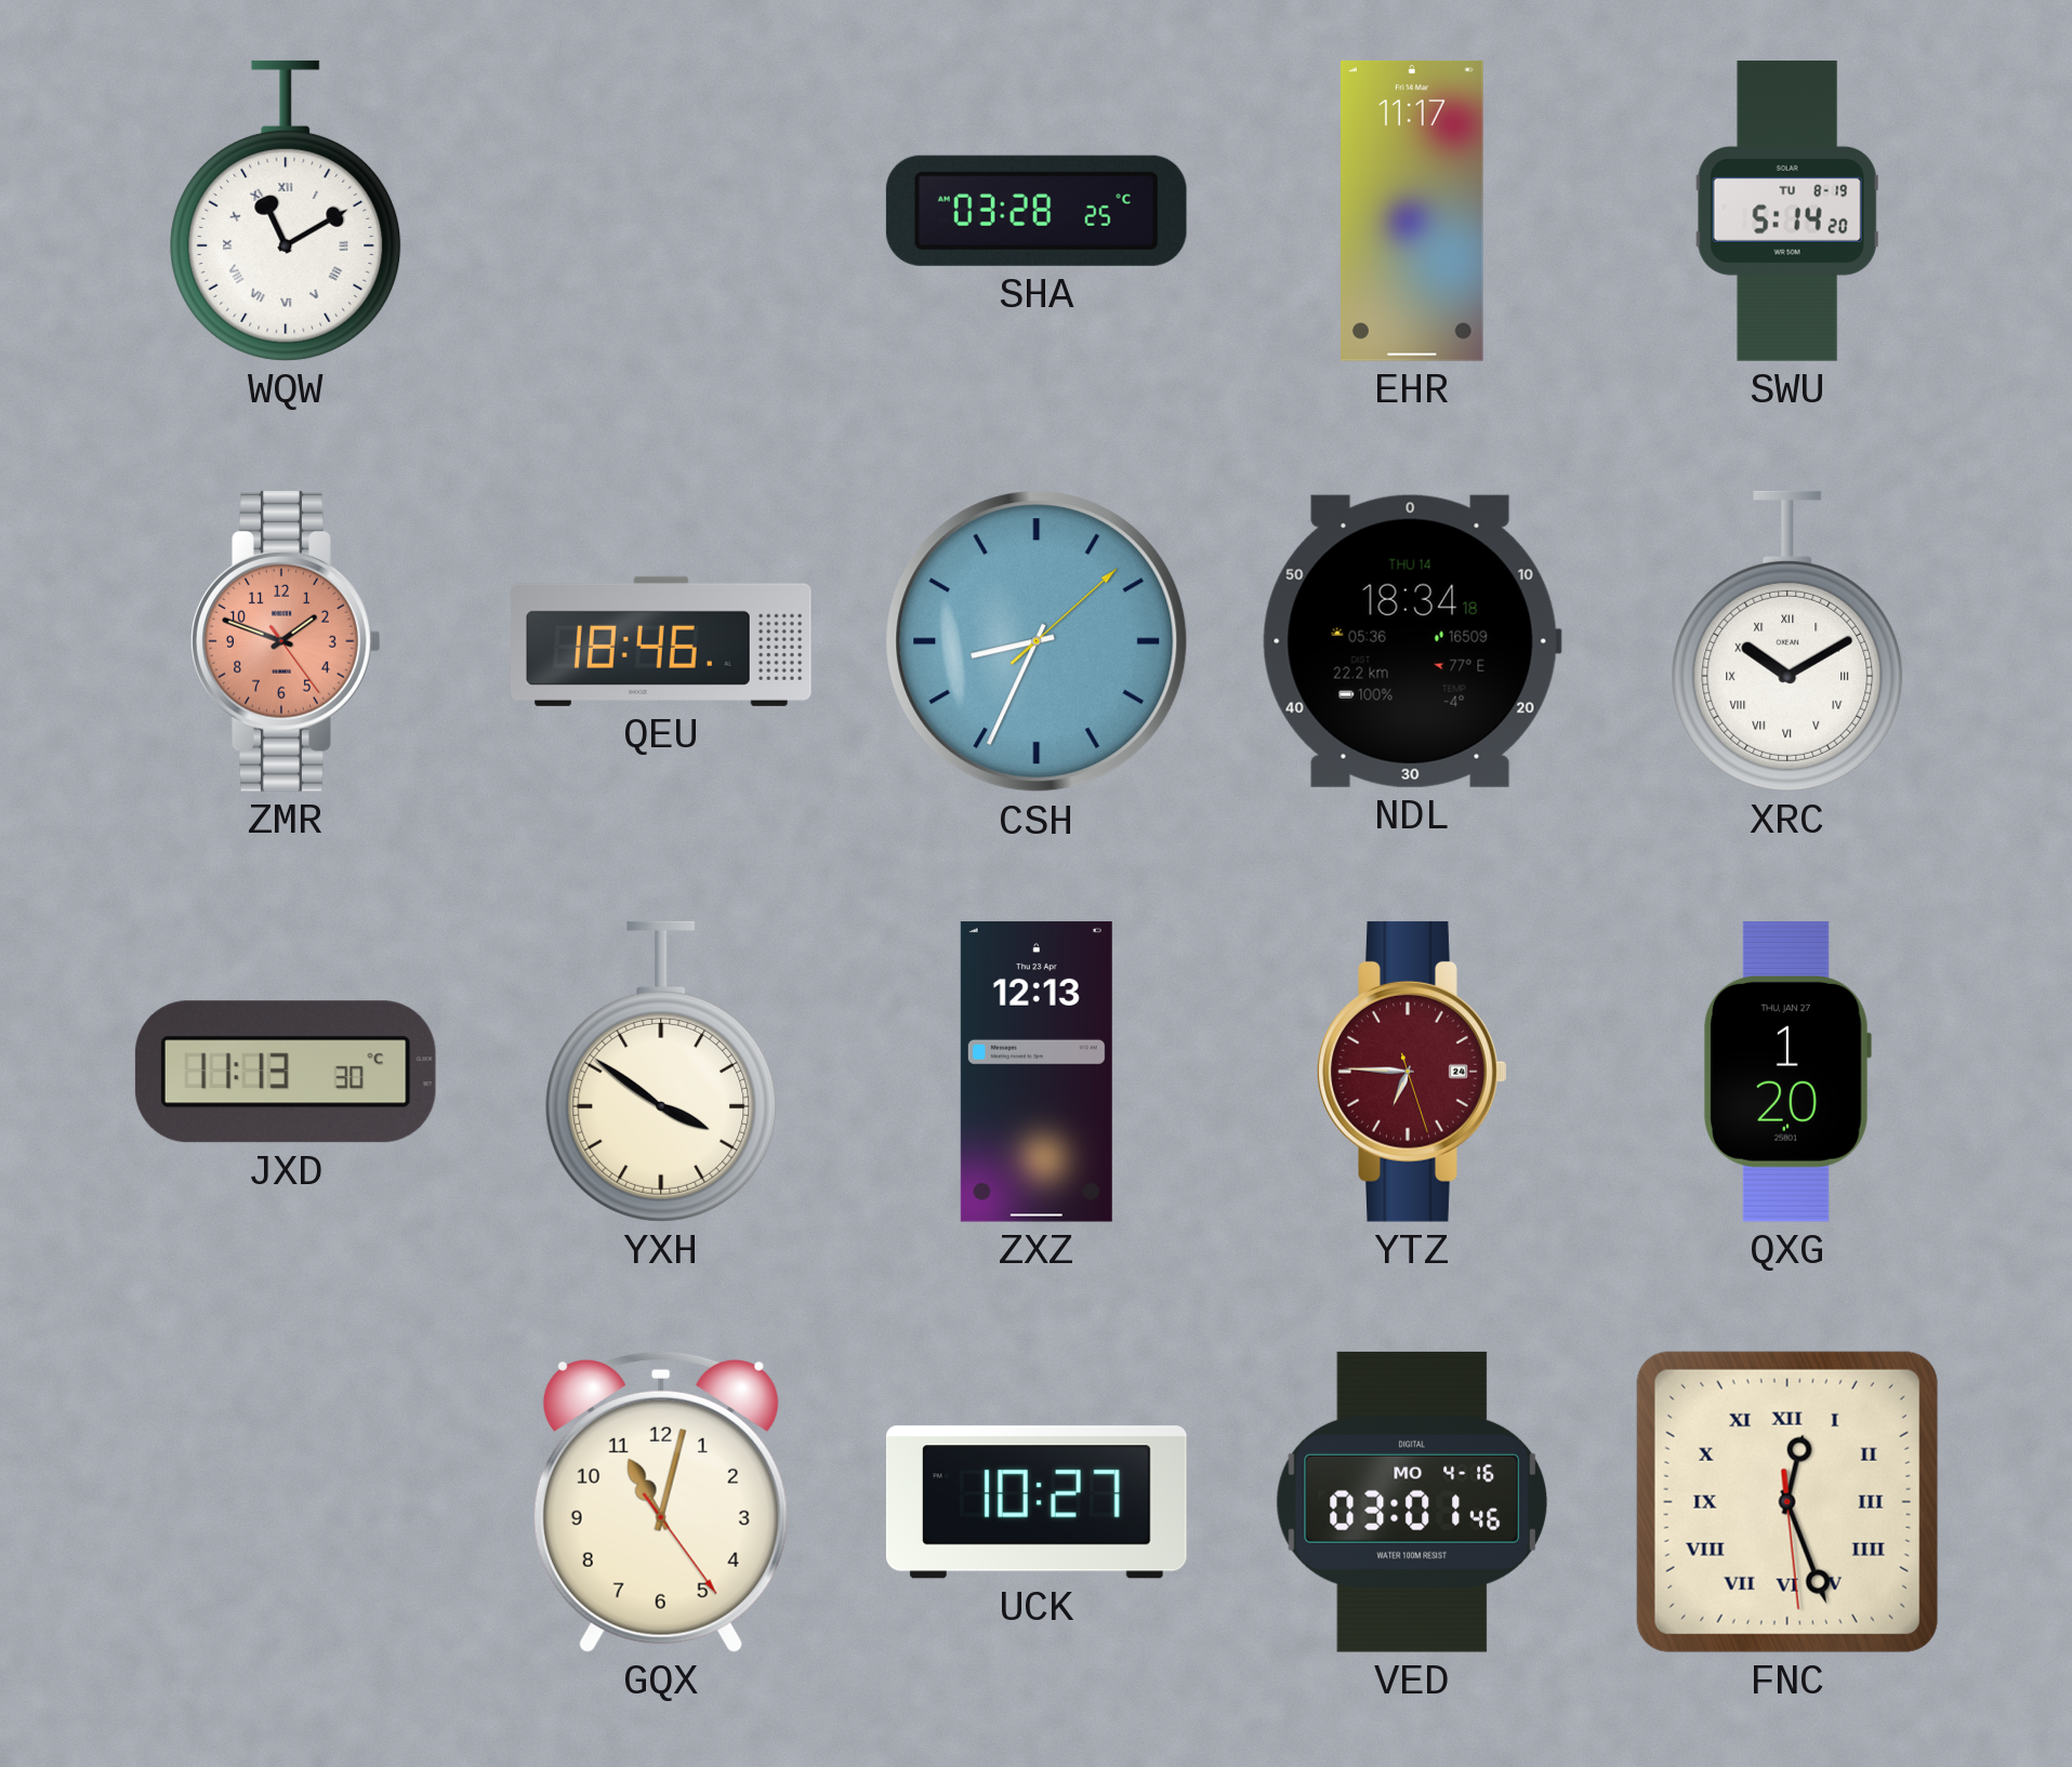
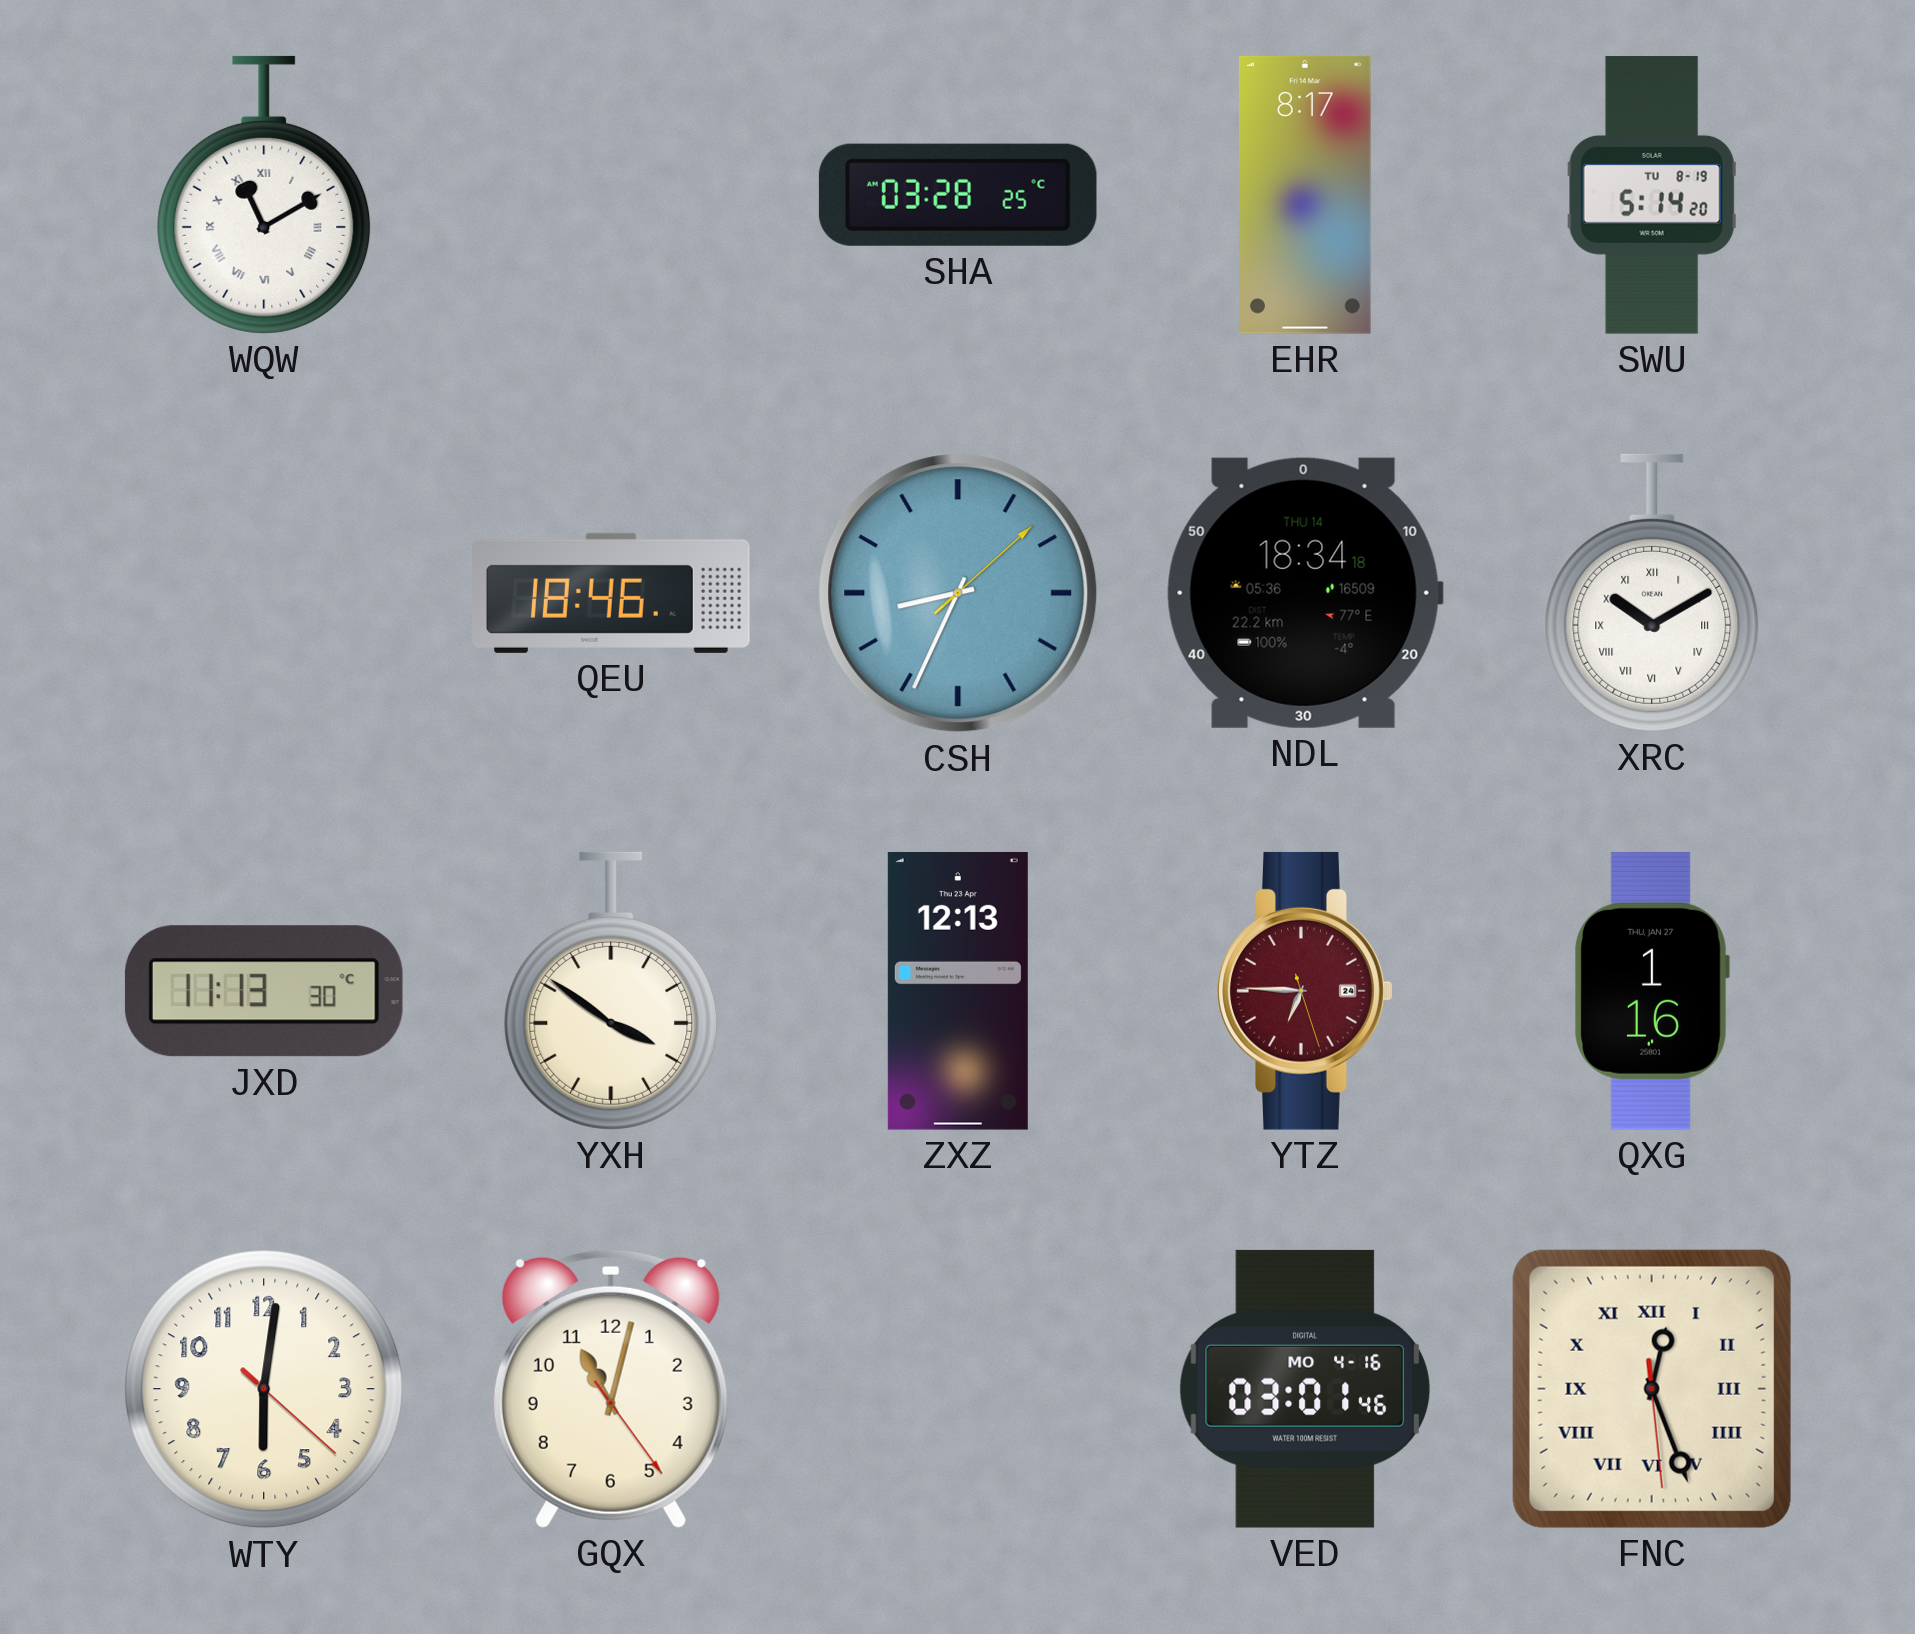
EHR: 11:17 -> 8:17
ZMR: 1:48 -> none
QXG: 1:20 -> 1:16
WTY: none -> 6:01
UCK: 10:27 -> none
